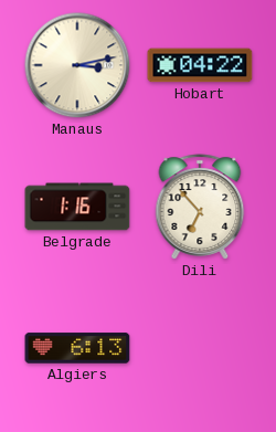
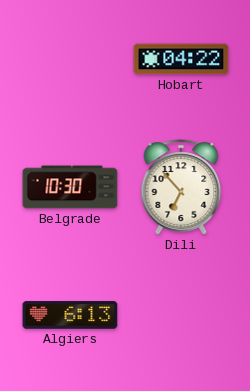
Manaus: 3:13 -> none
Belgrade: 1:16 -> 10:30
